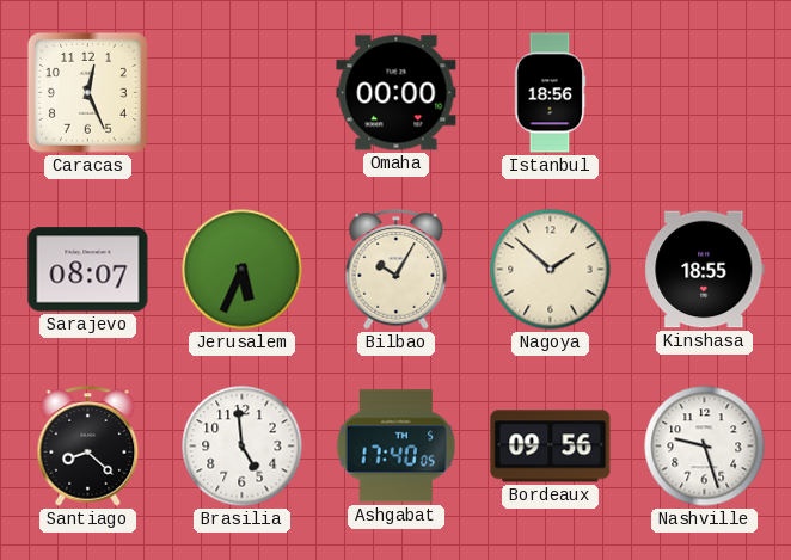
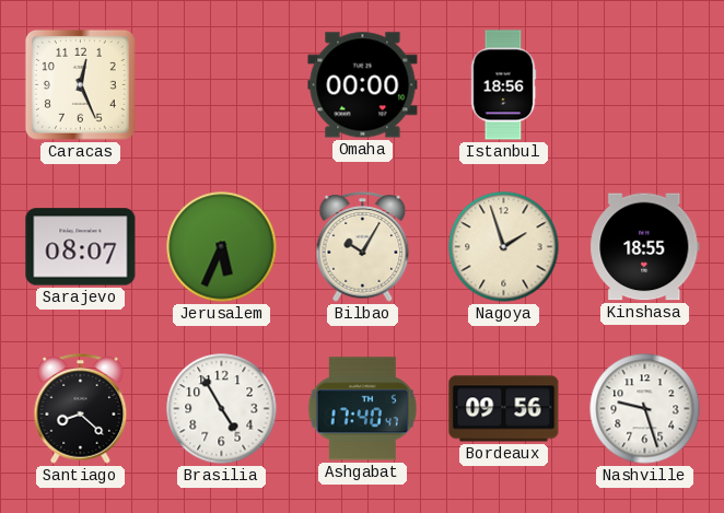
Nagoya: 1:52 -> 1:57
Brasilia: 4:59 -> 4:55
Ashgabat: 17:40:05 -> 17:40:47
